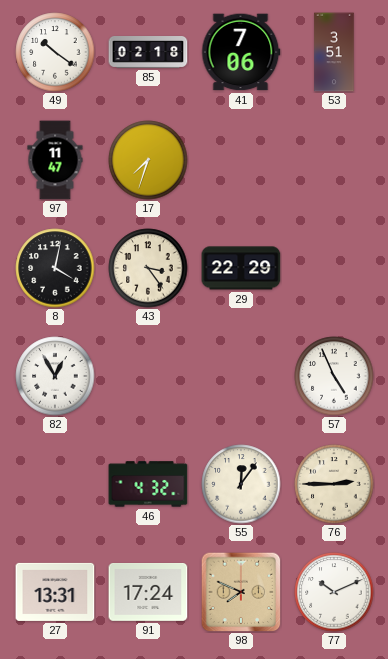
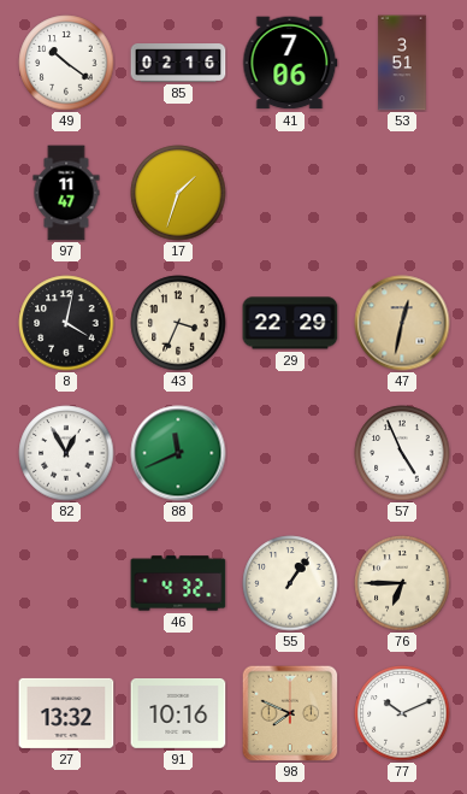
85: 02:18 -> 02:16
17: 7:33 -> 1:33
43: 3:24 -> 3:34
47: none -> 12:32
88: none -> 11:41
55: 12:06 -> 1:06
76: 2:45 -> 6:45
27: 13:31 -> 13:32
91: 17:24 -> 10:16
